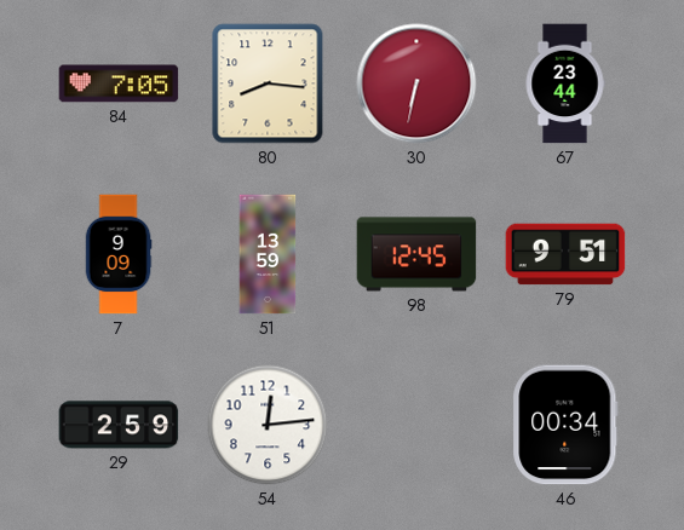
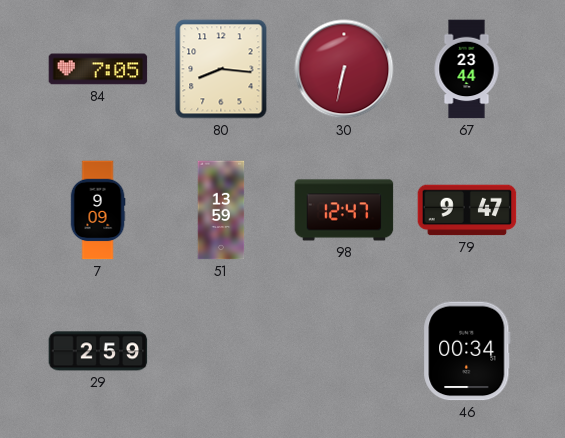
98: 12:45 -> 12:47
79: 9:51 -> 9:47
54: 12:14 -> none
